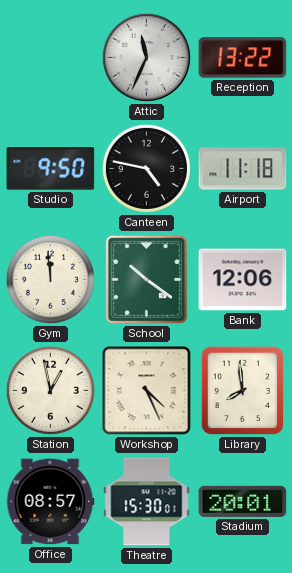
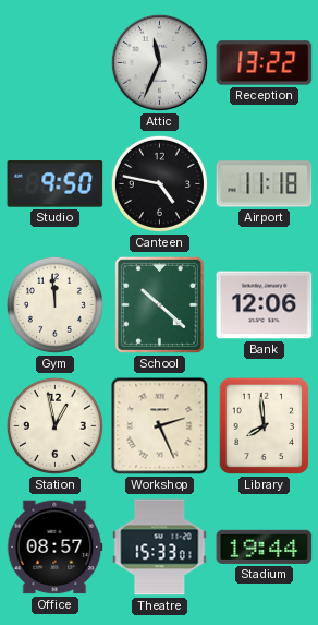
School: 10:21 -> 10:22
Workshop: 4:26 -> 2:26
Theatre: 15:30 -> 15:33
Stadium: 20:01 -> 19:44
